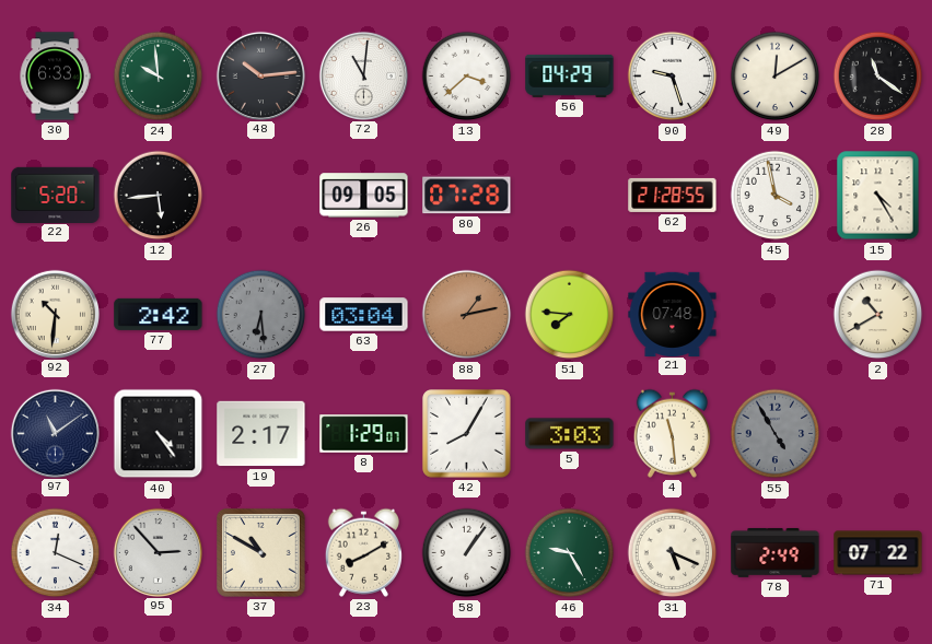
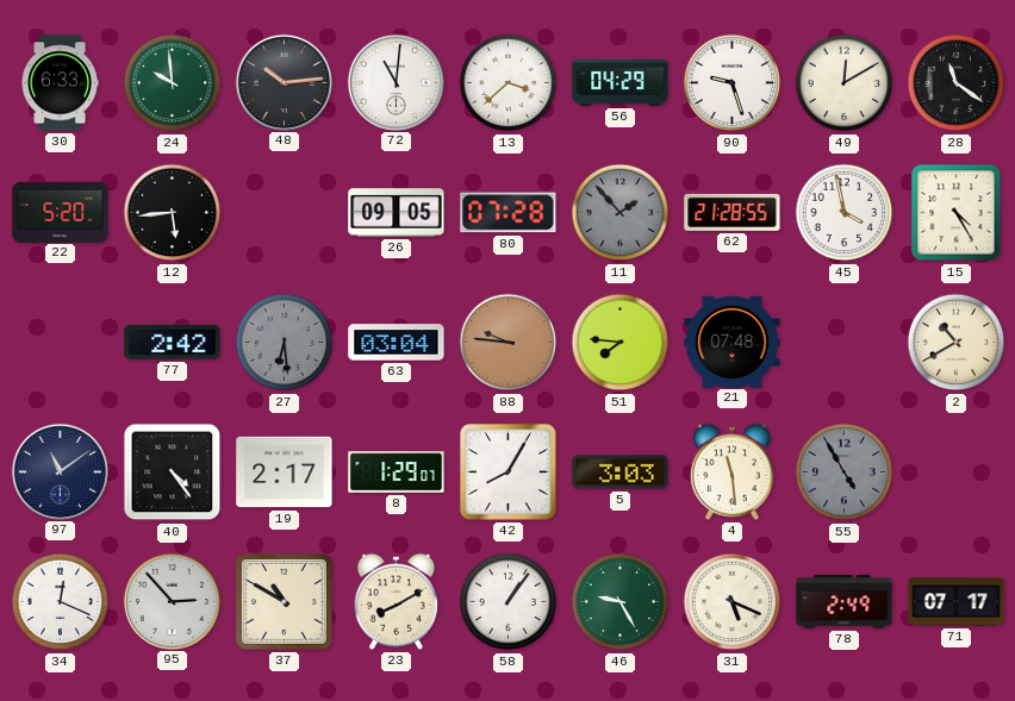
11: none -> 1:53
92: 10:31 -> none
88: 1:13 -> 9:46
71: 07:22 -> 07:17
